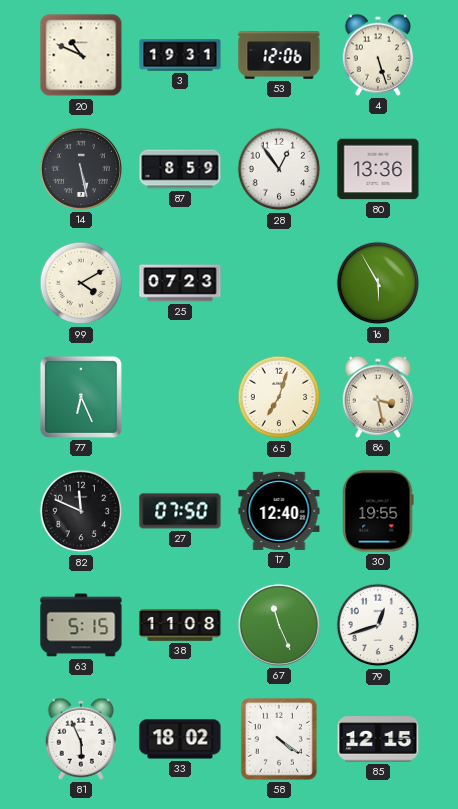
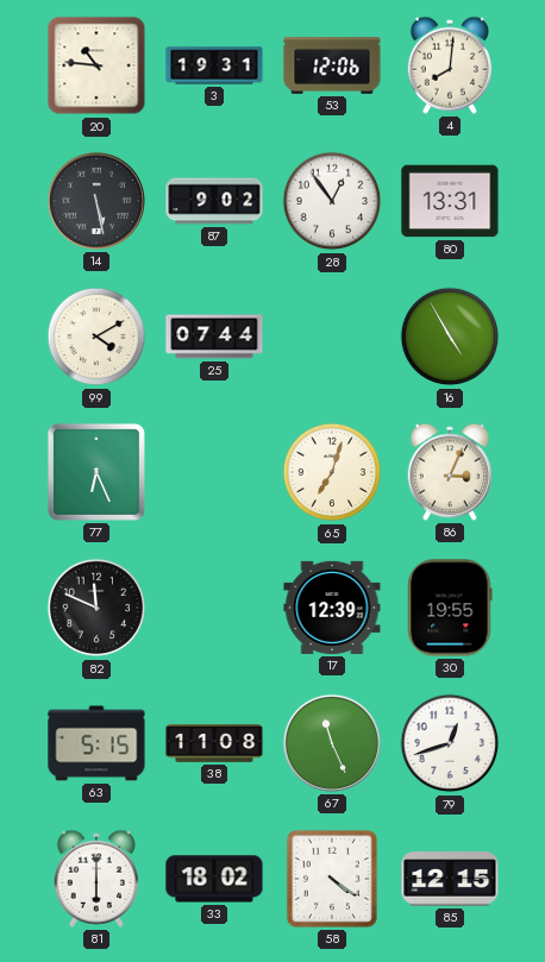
20: 10:49 -> 10:46
4: 5:27 -> 8:01
87: 8:59 -> 9:02
80: 13:36 -> 13:31
25: 07:23 -> 07:44
16: 5:55 -> 4:55
86: 3:28 -> 3:04
27: 07:50 -> none
17: 12:40 -> 12:39
81: 5:56 -> 6:00
